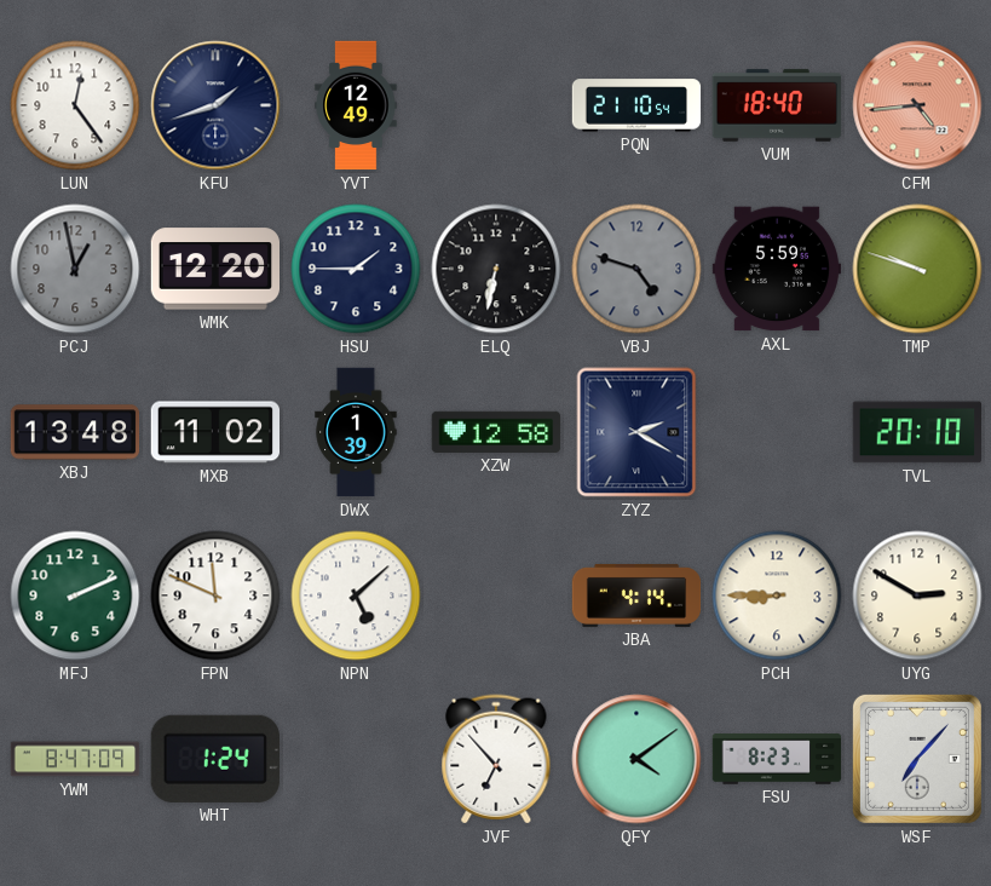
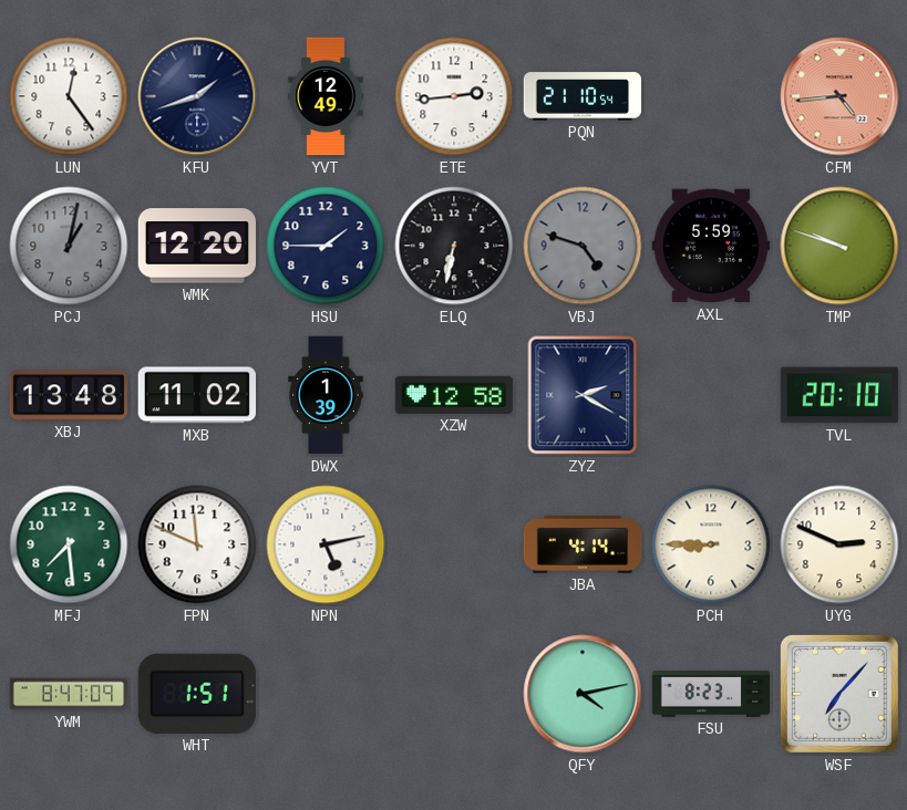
ETE: none -> 2:44
VUM: 18:40 -> none
PCJ: 12:58 -> 1:02
MFJ: 2:11 -> 7:29
NPN: 5:08 -> 5:13
UYG: 2:50 -> 2:49
WHT: 1:24 -> 1:51
JVF: 6:53 -> none
QFY: 4:09 -> 4:13
